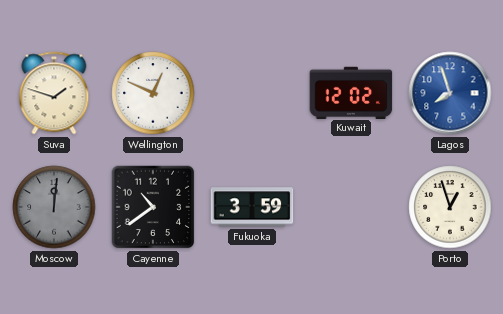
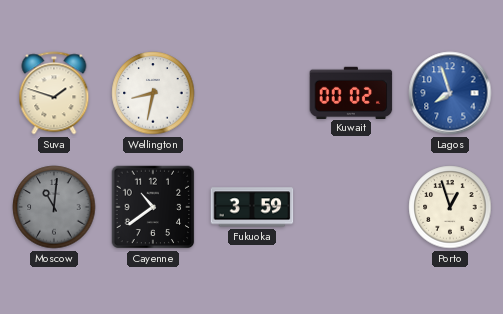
Wellington: 12:49 -> 8:32
Kuwait: 12:02 -> 00:02
Moscow: 12:01 -> 11:01
